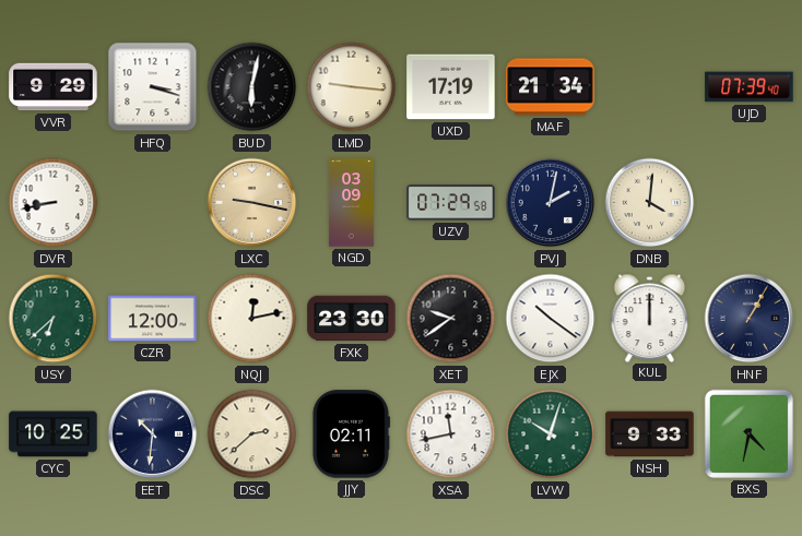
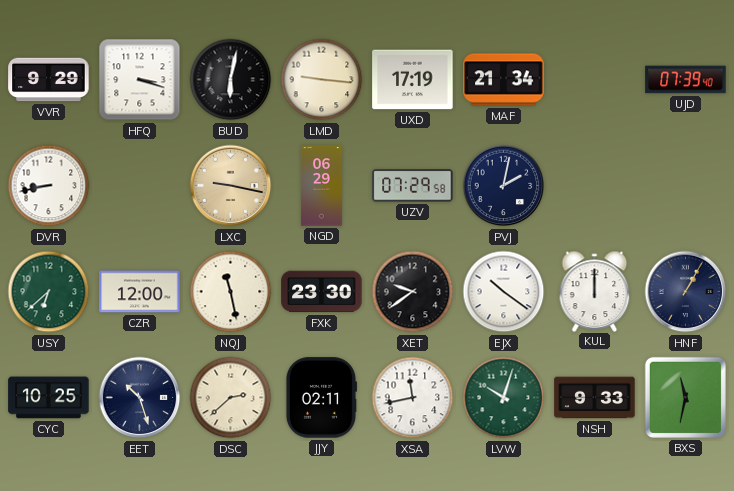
NGD: 03:09 -> 06:29
DNB: 4:01 -> none
NQJ: 12:13 -> 11:28
EET: 10:31 -> 10:27
BXS: 4:32 -> 11:32
